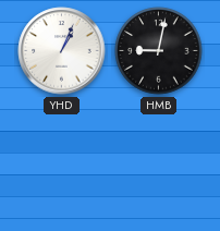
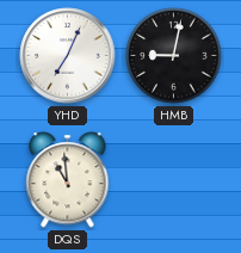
YHD: 1:04 -> 7:04
DQS: none -> 10:59
